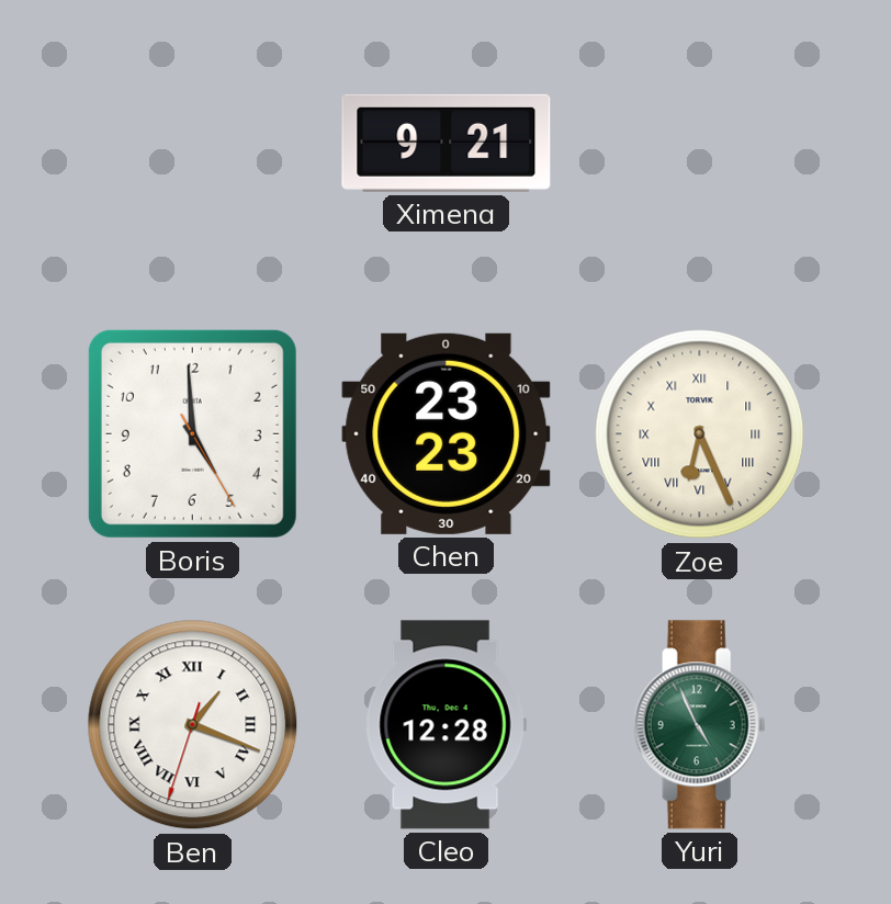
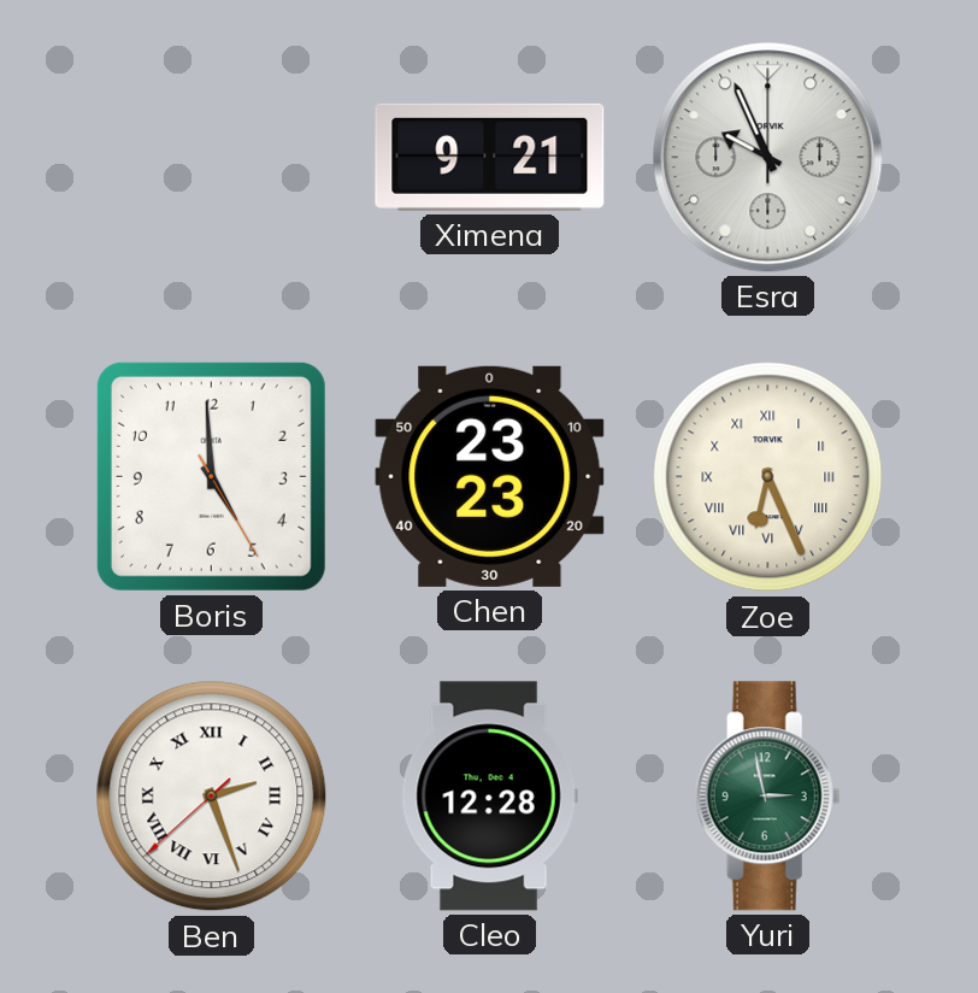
Esra: none -> 9:56
Ben: 1:18 -> 2:26
Yuri: 4:56 -> 2:58
